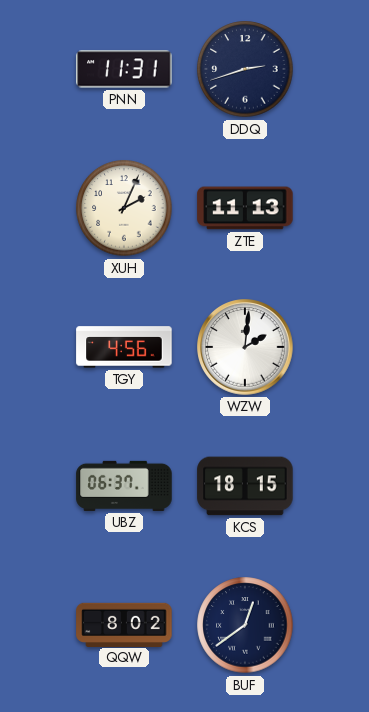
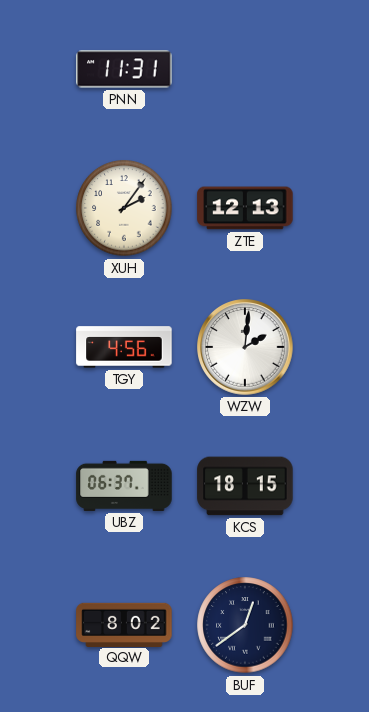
DDQ: 2:42 -> none
XUH: 2:04 -> 2:06
ZTE: 11:13 -> 12:13
